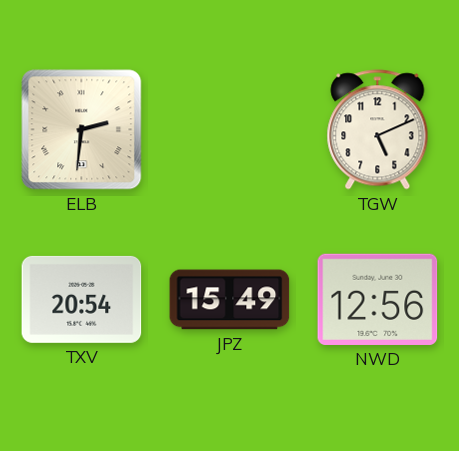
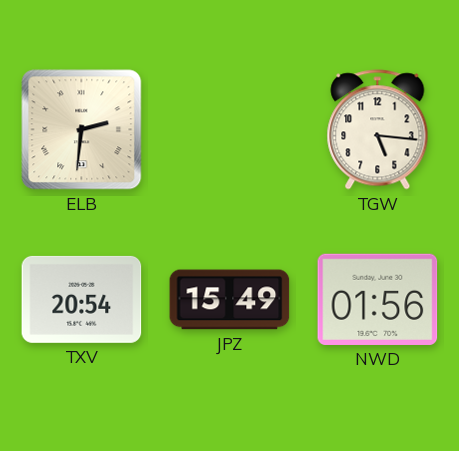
TGW: 5:11 -> 5:16
NWD: 12:56 -> 01:56
